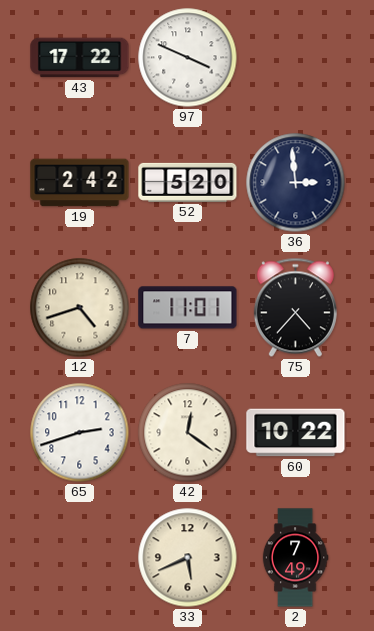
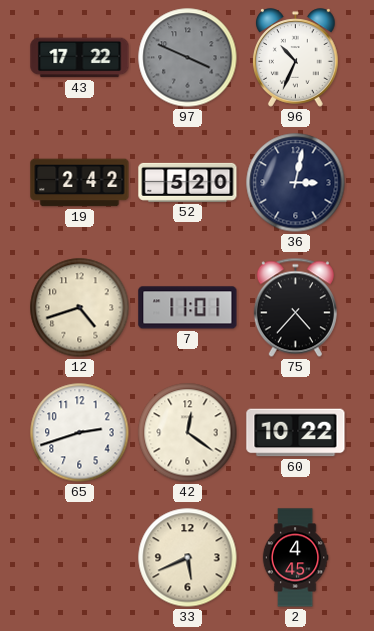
97 dial: white -> grey
96: none -> 10:34
36: 2:59 -> 3:02
2: 7:49 -> 4:45
